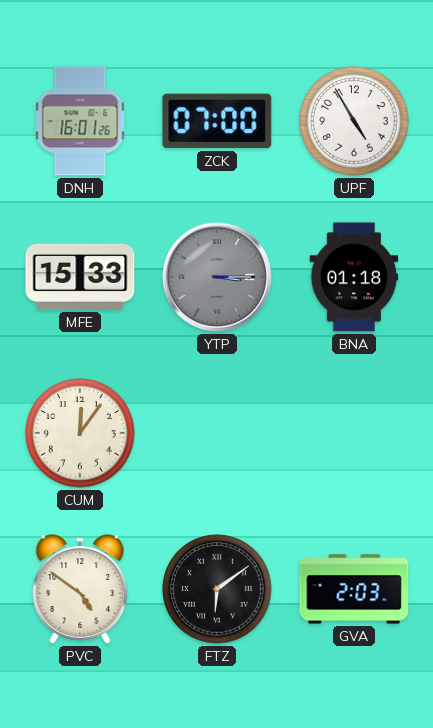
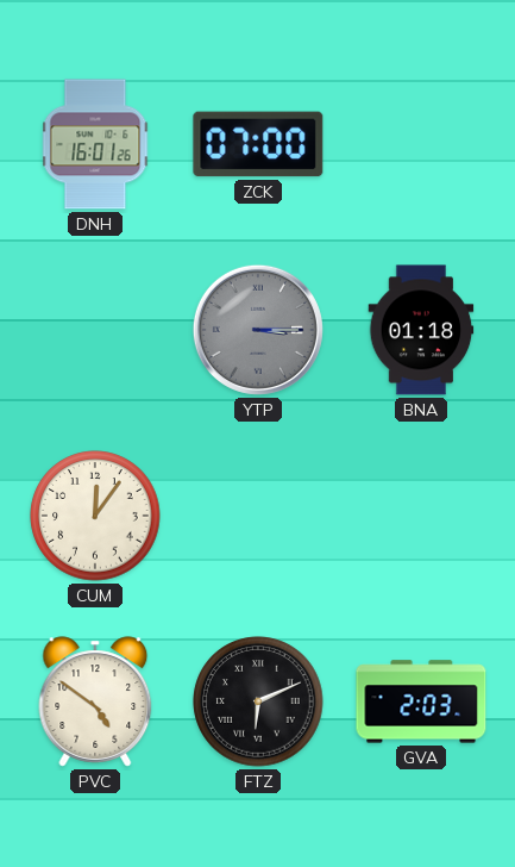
UPF: 4:55 -> none
MFE: 15:33 -> none
FTZ: 6:09 -> 6:11
